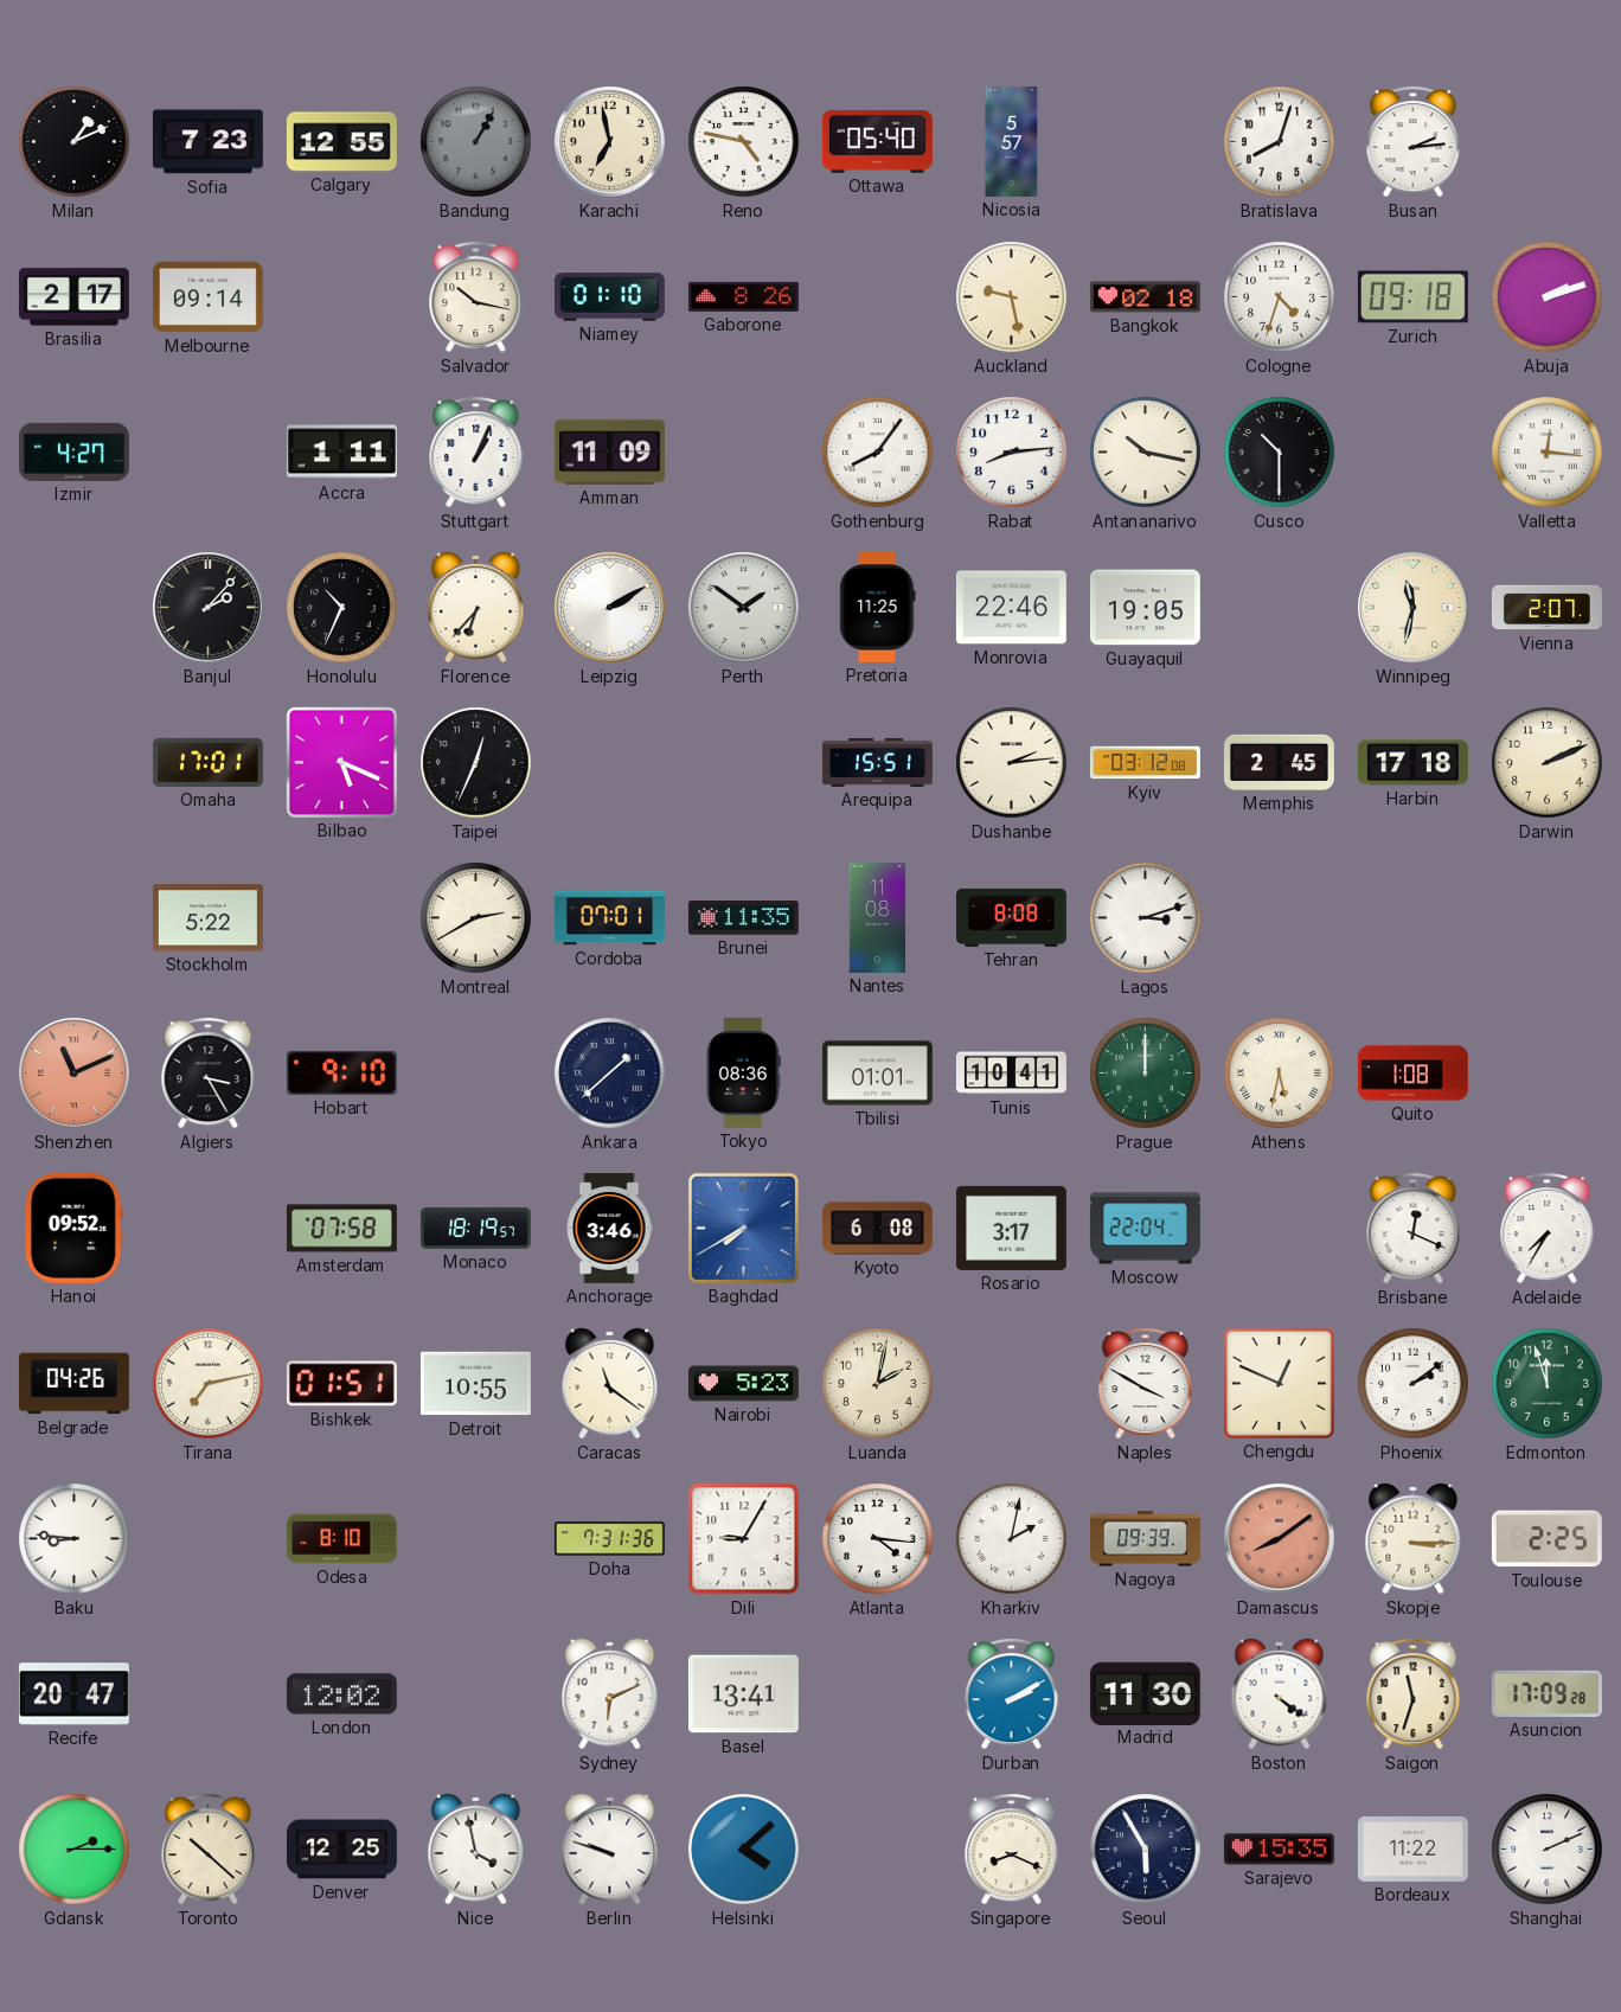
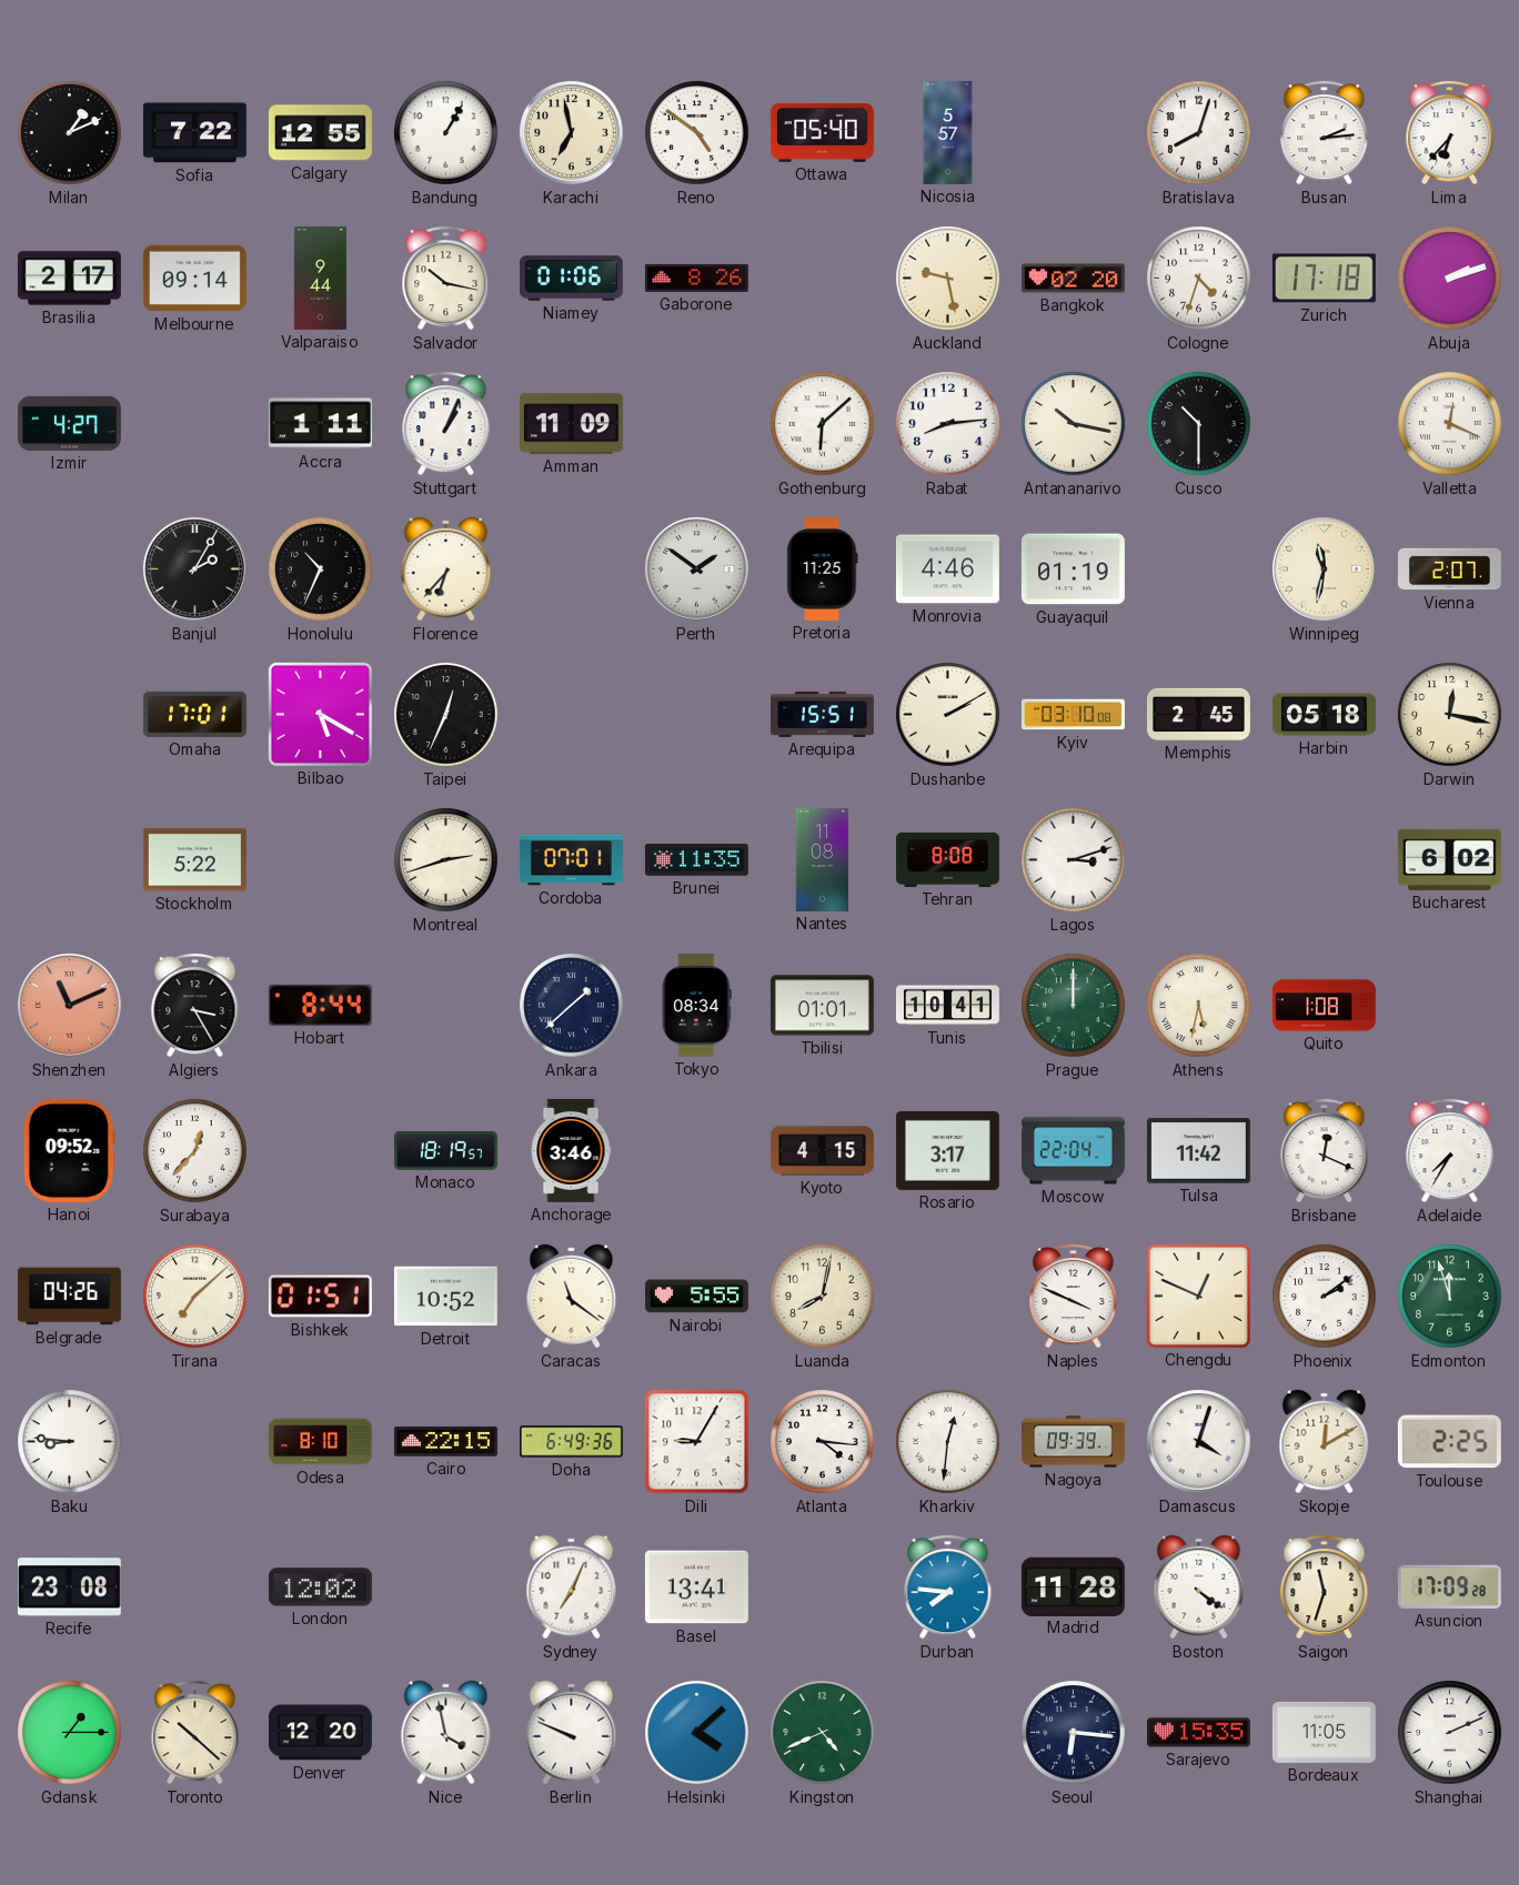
Sofia: 7:23 -> 7:22
Bandung dial: grey -> white
Reno: 4:47 -> 4:51
Lima: none -> 6:37
Valparaiso: none -> 9:44
Niamey: 01:10 -> 01:06
Bangkok: 02:18 -> 02:20
Zurich: 09:18 -> 17:18
Gothenburg: 8:06 -> 6:08
Valletta: 12:16 -> 12:19
Banjul: 2:07 -> 2:05
Leipzig: 2:10 -> none
Monrovia: 22:46 -> 4:46
Guayaquil: 19:05 -> 01:19
Bilbao: 5:19 -> 5:20
Dushanbe: 2:14 -> 2:10
Kyiv: 03:12 -> 03:10
Harbin: 17:18 -> 05:18
Darwin: 2:11 -> 12:17
Montreal: 2:40 -> 2:42
Bucharest: none -> 6:02
Hobart: 9:10 -> 8:44
Tokyo: 08:36 -> 08:34
Surabaya: none -> 12:37
Amsterdam: 07:58 -> none
Baghdad: 7:40 -> none
Kyoto: 6:08 -> 4:15
Tulsa: none -> 11:42
Tirana: 7:13 -> 7:08
Detroit: 10:55 -> 10:52
Nairobi: 5:23 -> 5:55
Luanda: 2:02 -> 8:02
Naples: 3:50 -> 3:49
Cairo: none -> 22:15
Doha: 7:31 -> 6:49
Kharkiv: 2:02 -> 12:31
Damascus: 8:09 -> 4:03
Damascus dial: salmon -> white
Skopje: 3:15 -> 12:10
Recife: 20:47 -> 23:08
Sydney: 6:11 -> 7:04
Durban: 2:10 -> 7:46
Madrid: 11:30 -> 11:28
Gdansk: 2:15 -> 1:15
Denver: 12:25 -> 12:20
Berlin: 9:48 -> 9:49
Kingston: none -> 4:41
Singapore: 8:19 -> none
Seoul: 5:55 -> 6:16
Bordeaux: 11:22 -> 11:05
